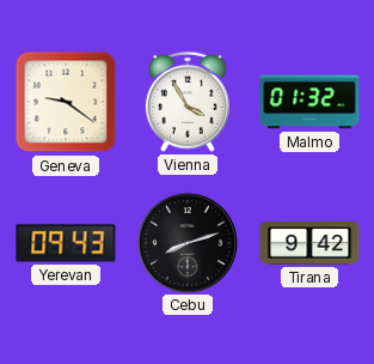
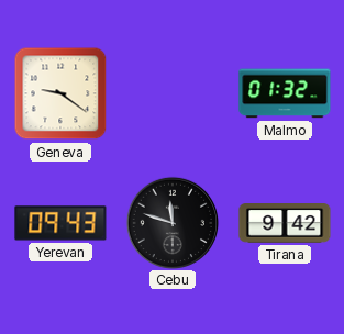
Vienna: 3:55 -> none
Cebu: 8:12 -> 11:48
